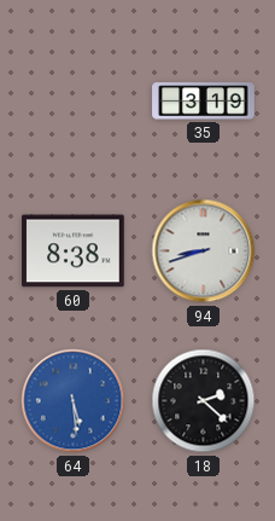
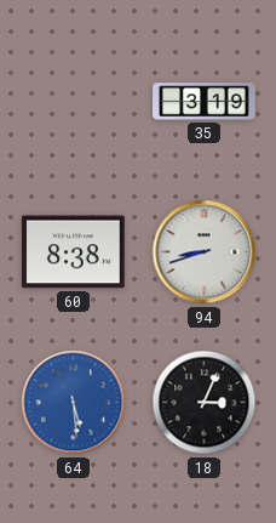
18: 2:22 -> 3:04
